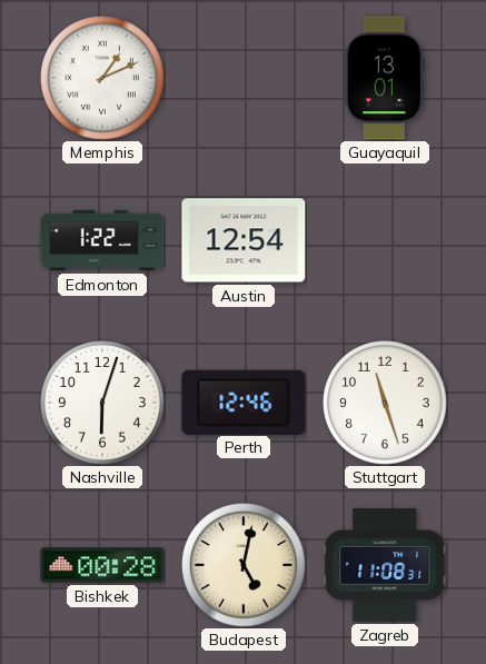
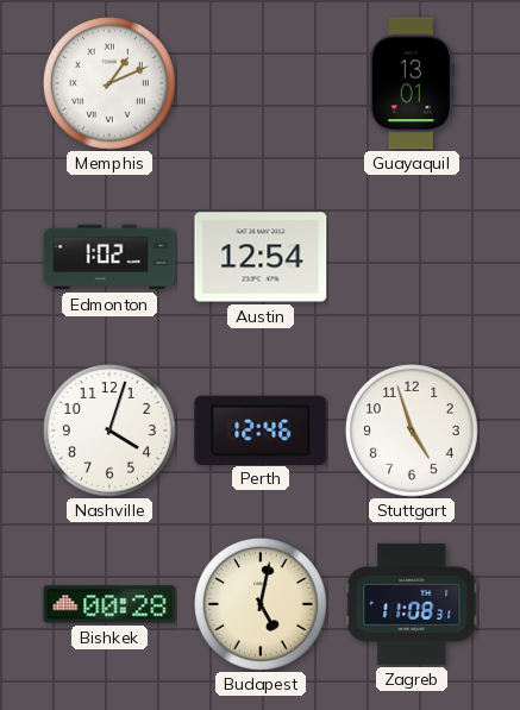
Edmonton: 1:22 -> 1:02
Nashville: 6:03 -> 4:03
Stuttgart: 11:27 -> 4:57
